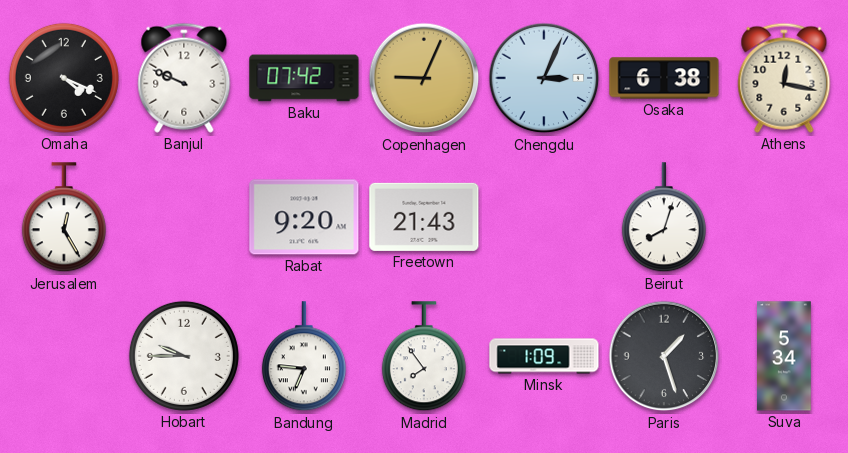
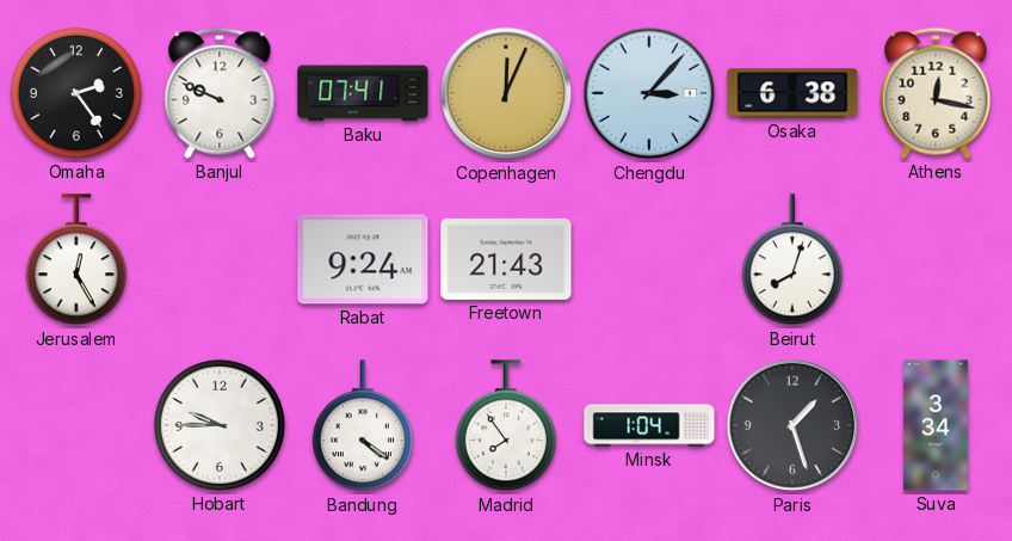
Omaha: 4:19 -> 2:24
Baku: 07:42 -> 07:41
Copenhagen: 9:04 -> 12:04
Chengdu: 3:04 -> 3:07
Rabat: 9:20 -> 9:24
Bandung: 6:46 -> 4:21
Minsk: 1:09 -> 1:04
Suva: 5:34 -> 3:34
